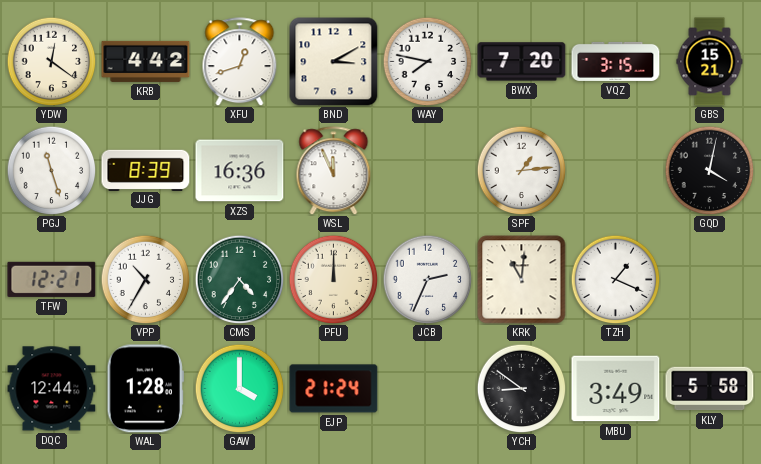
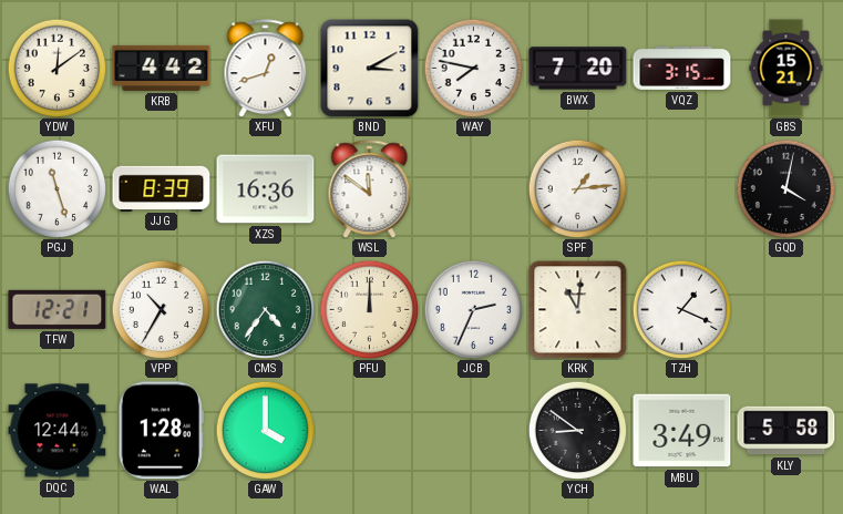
YDW: 12:21 -> 12:09
WSL: 11:56 -> 11:51
EJP: 21:24 -> none
